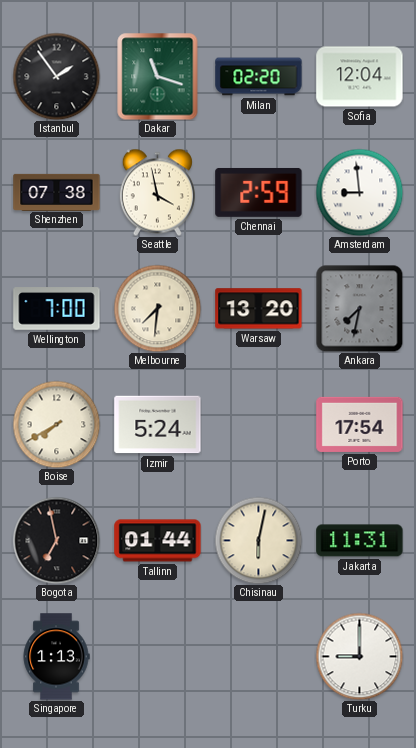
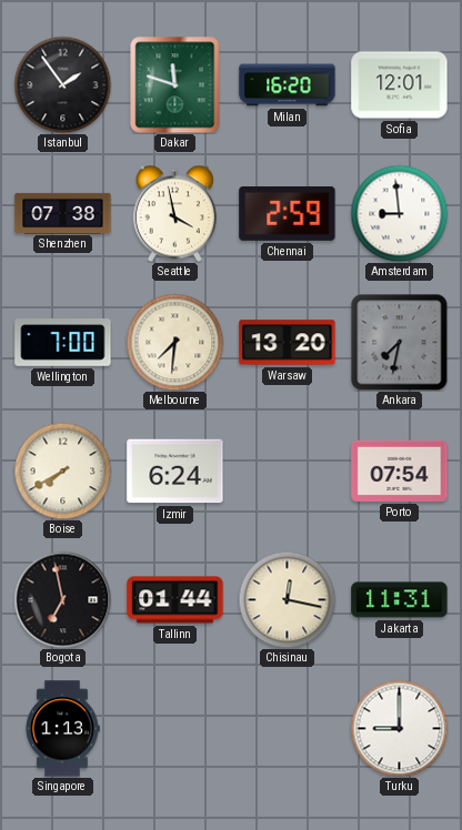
Dakar: 11:18 -> 11:48
Milan: 02:20 -> 16:20
Sofia: 12:04 -> 12:01
Izmir: 5:24 -> 6:24
Porto: 17:54 -> 07:54
Chisinau: 6:02 -> 12:17
